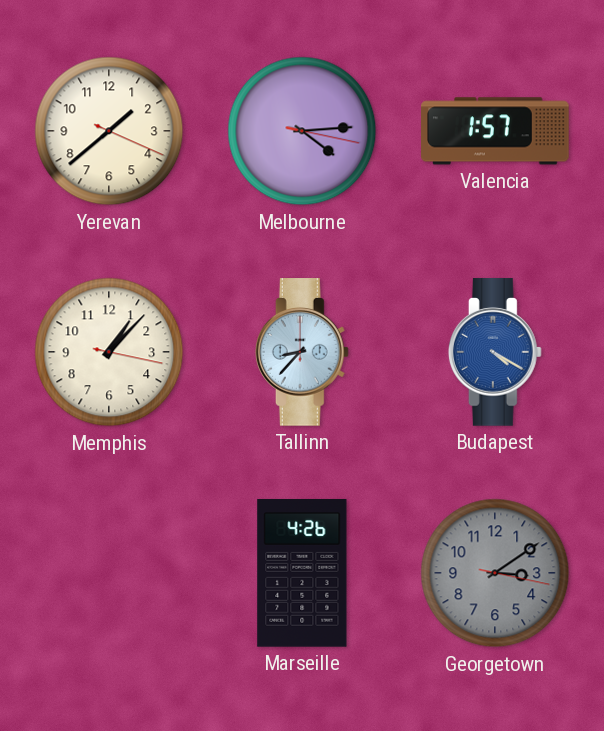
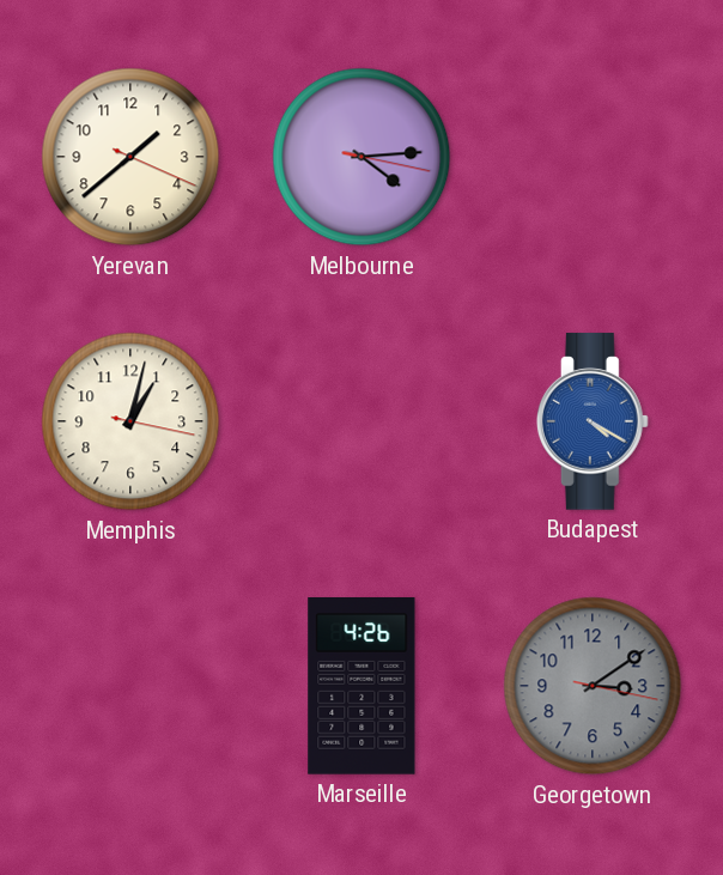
Valencia: 1:57 -> none
Memphis: 1:07 -> 1:02
Tallinn: 8:37 -> none
